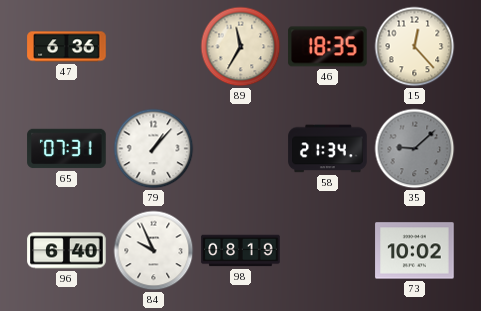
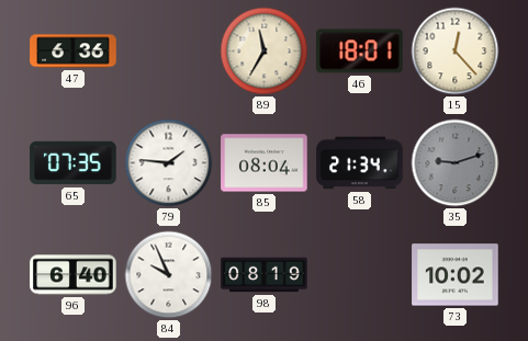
46: 18:35 -> 18:01
65: 07:31 -> 07:35
79: 1:07 -> 1:46
85: none -> 08:04
35: 9:08 -> 9:12
